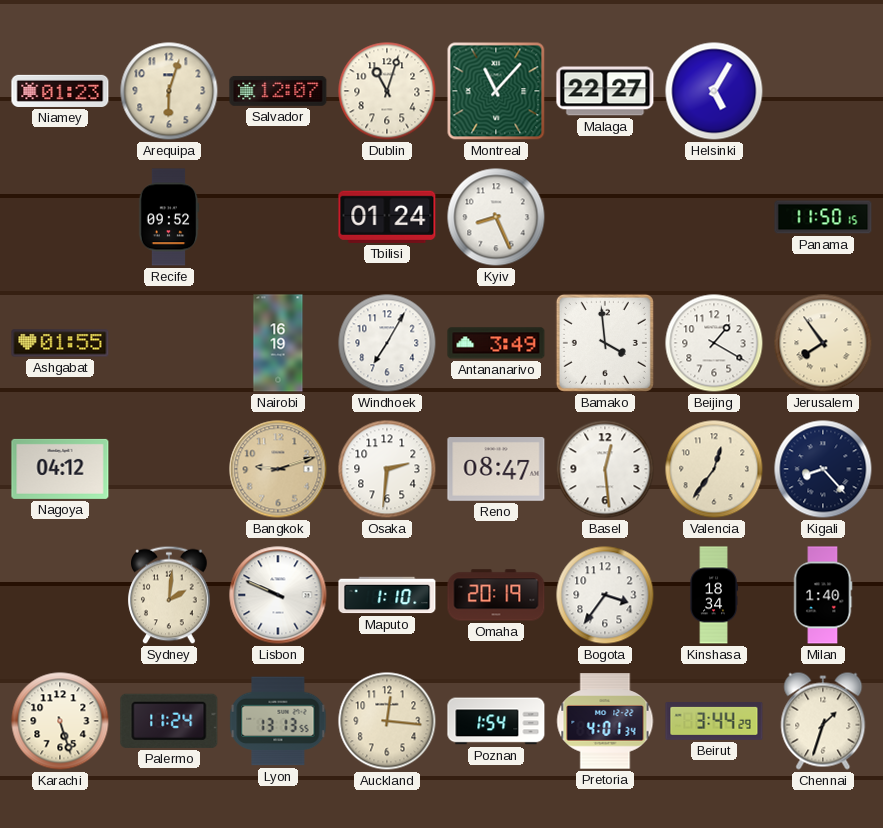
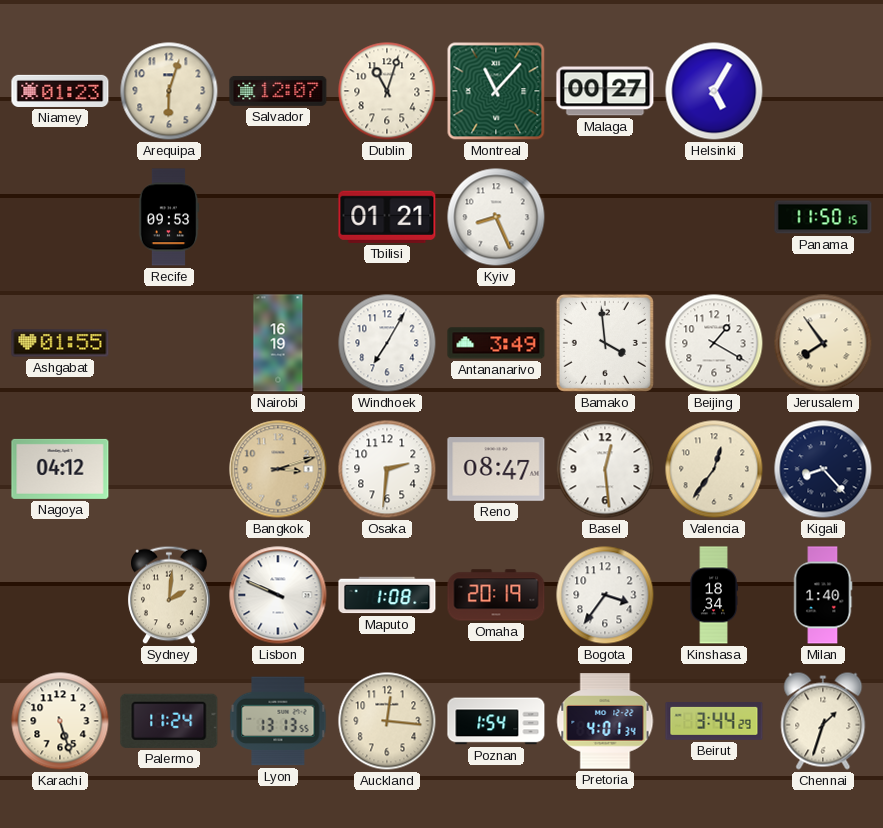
Malaga: 22:27 -> 00:27
Recife: 09:52 -> 09:53
Tbilisi: 01:24 -> 01:21
Bangkok: 9:12 -> 3:12
Maputo: 1:10 -> 1:08
